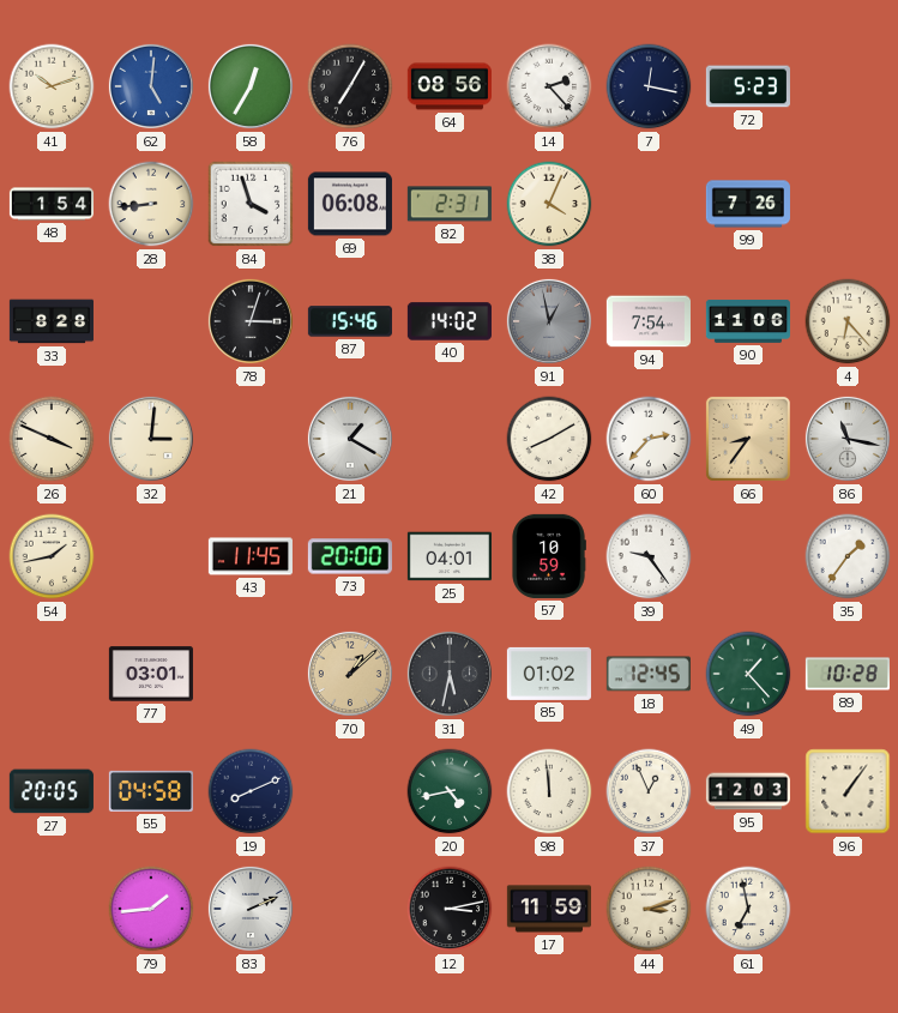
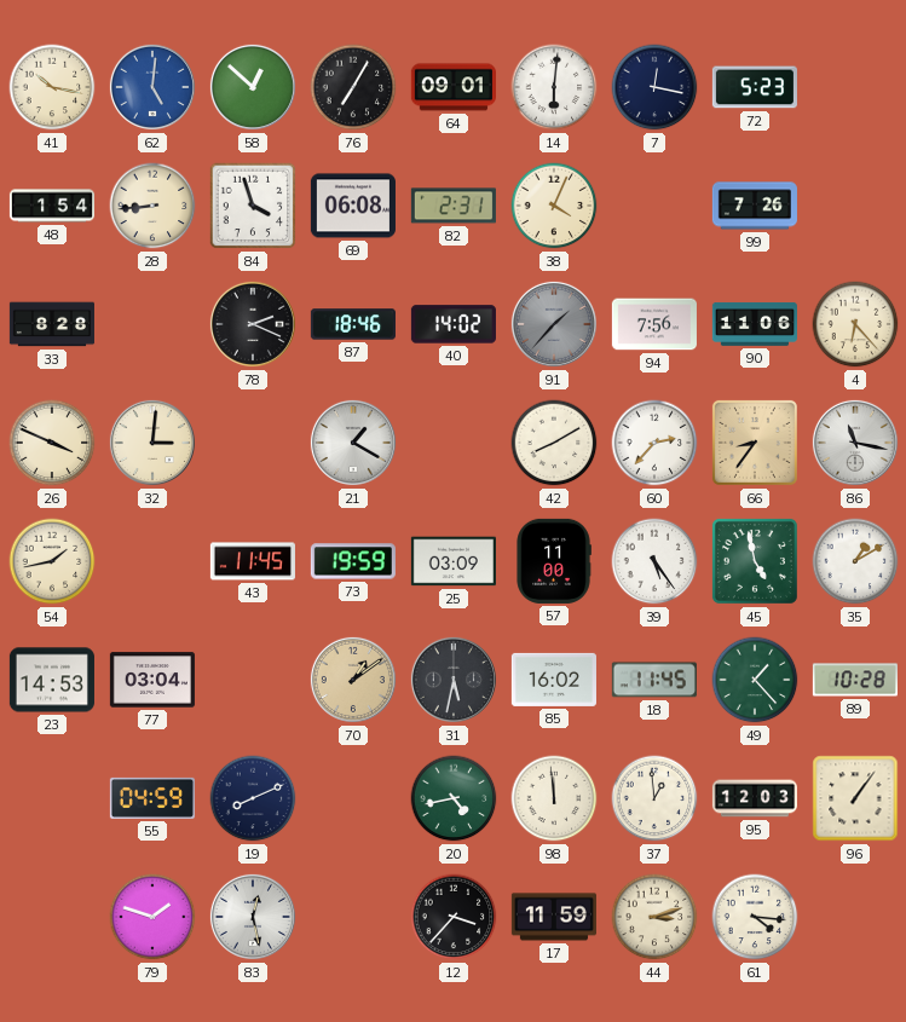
41: 10:12 -> 10:17
58: 12:35 -> 12:52
64: 08:56 -> 09:01
14: 2:23 -> 6:01
78: 3:03 -> 2:19
87: 15:46 -> 18:46
91: 12:58 -> 1:37
94: 7:54 -> 7:56
73: 20:00 -> 19:59
25: 04:01 -> 03:09
57: 10:59 -> 11:00
39: 9:24 -> 5:24
45: none -> 4:58
35: 1:36 -> 1:10
23: none -> 14:53
77: 03:01 -> 03:04
70: 1:08 -> 1:09
85: 01:02 -> 16:02
18: 12:45 -> 11:45
27: 20:05 -> none
55: 04:58 -> 04:59
37: 12:56 -> 12:59
79: 1:44 -> 1:48
83: 2:11 -> 12:28
12: 3:13 -> 3:37
61: 6:58 -> 4:16
